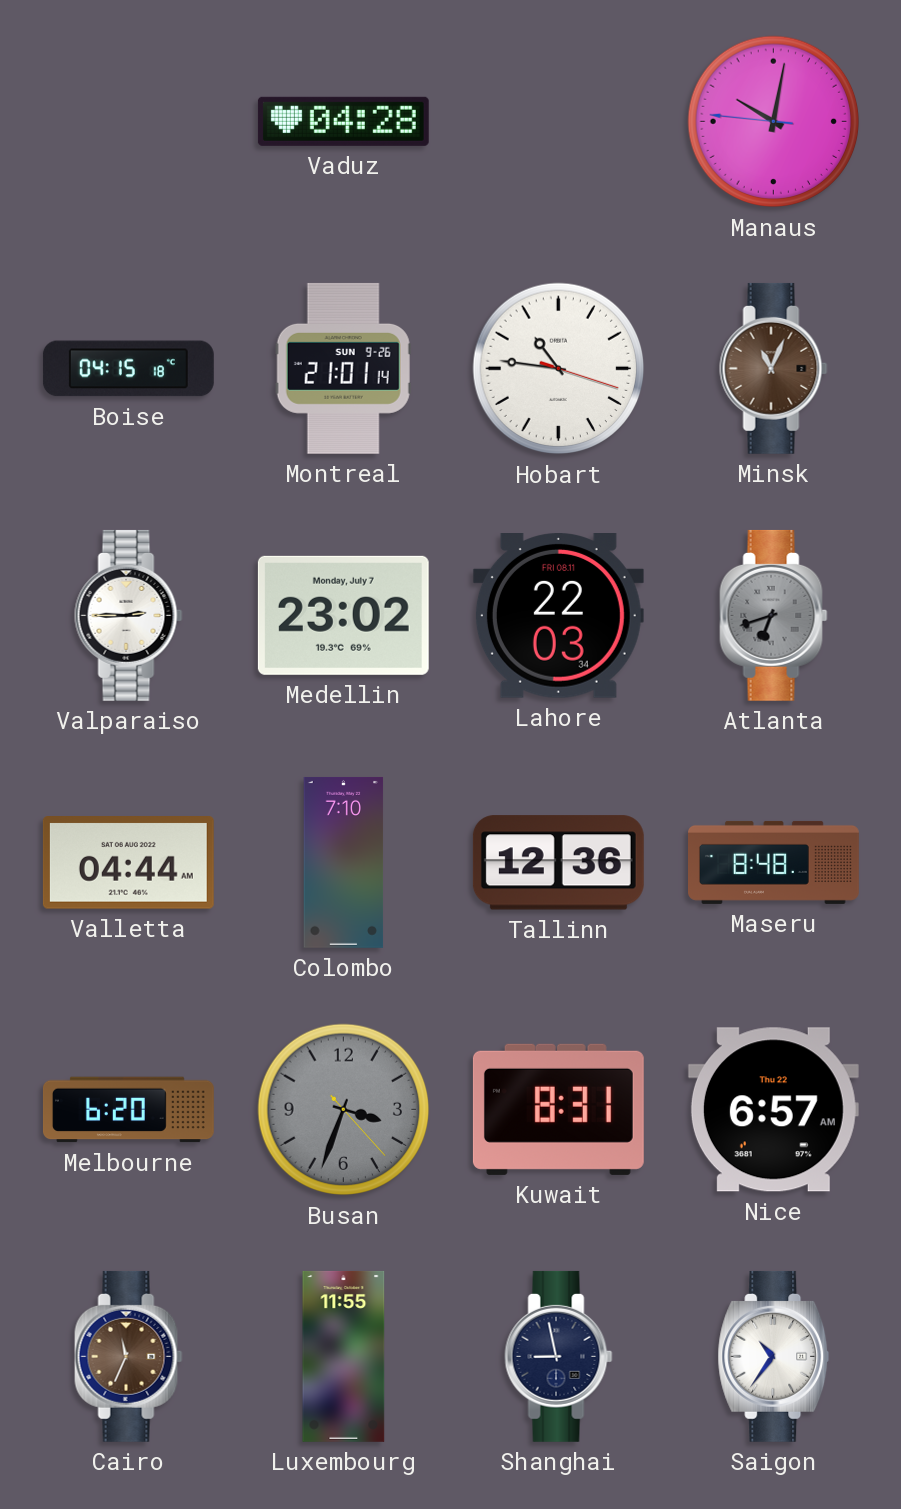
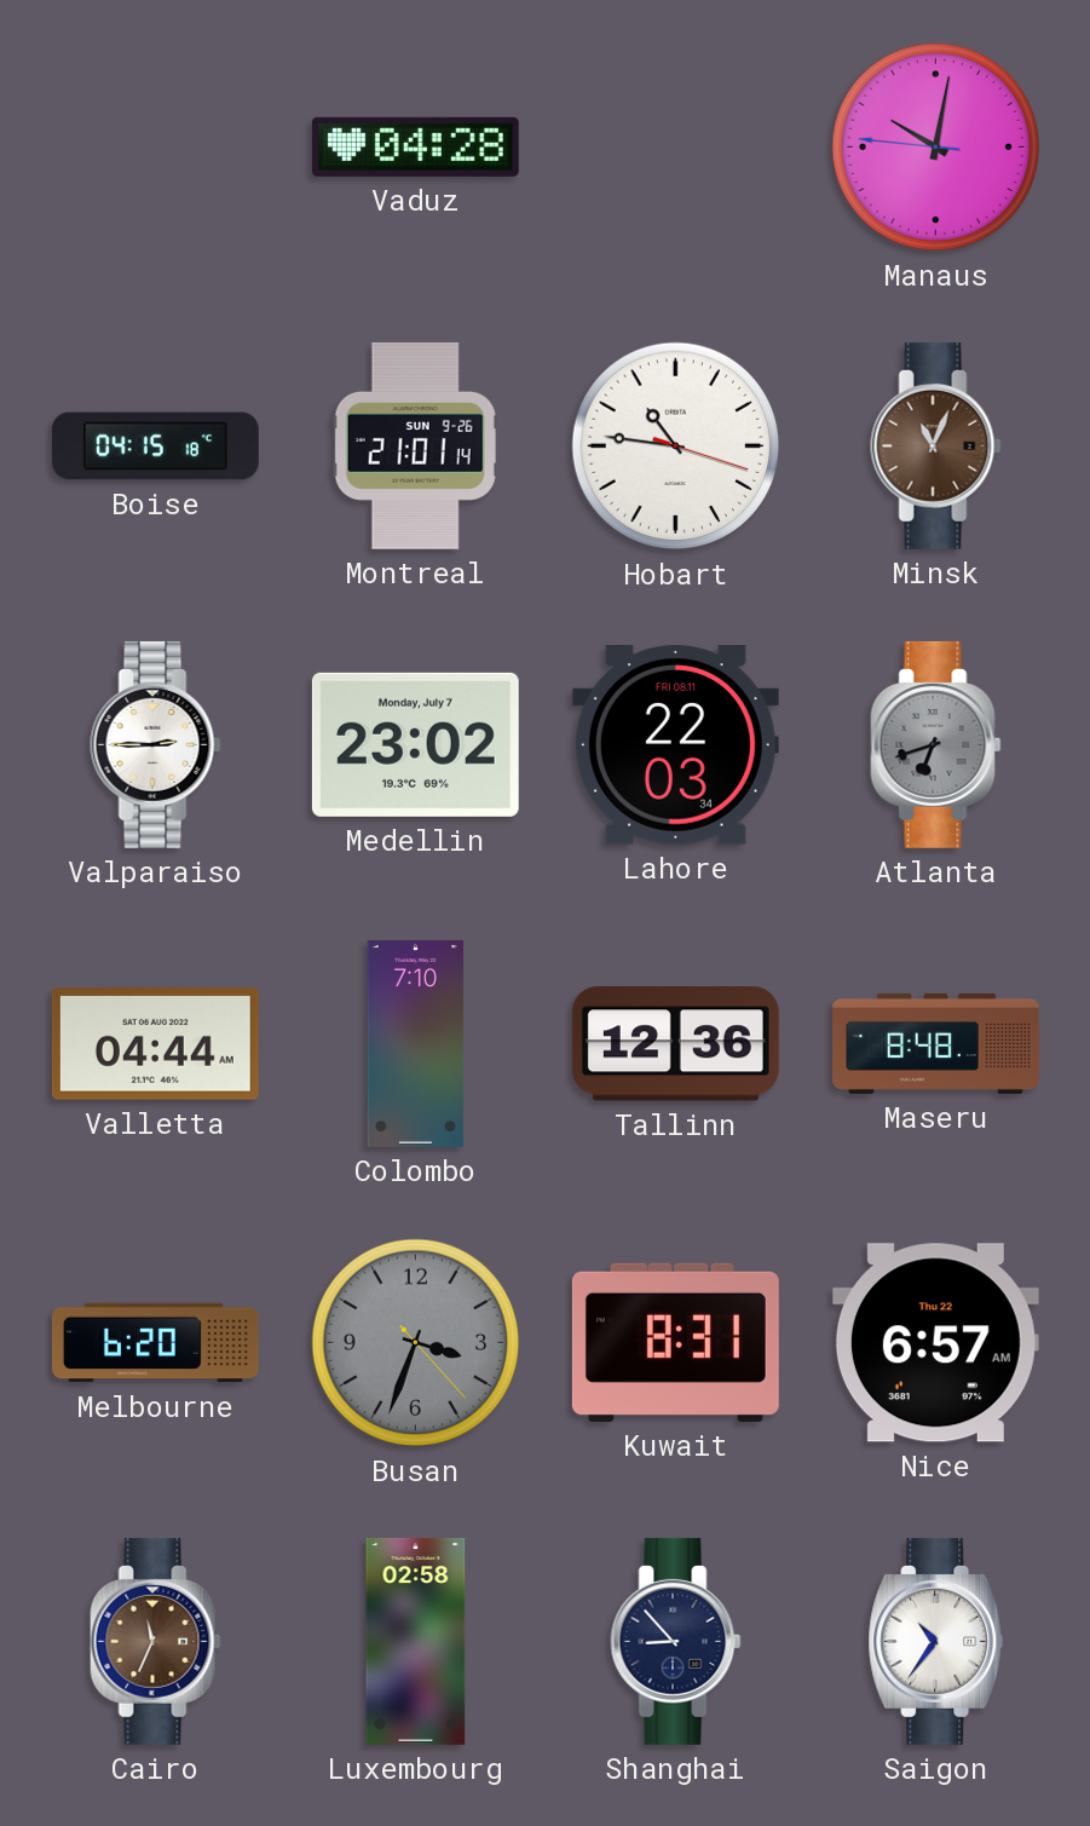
Luxembourg: 11:55 -> 02:58
Shanghai: 8:58 -> 8:53
